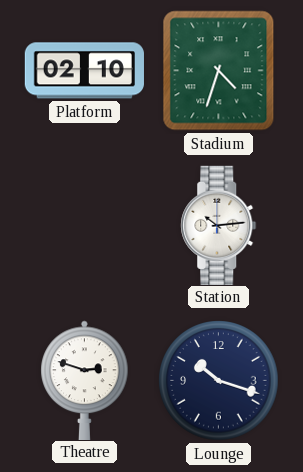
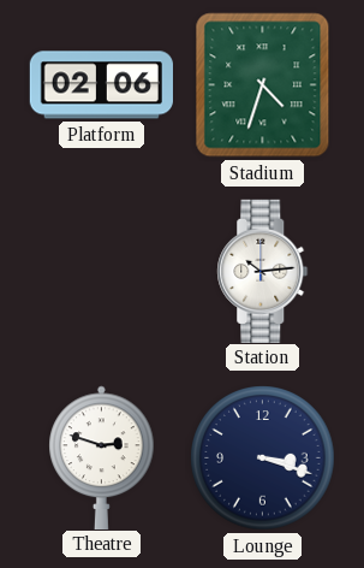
Platform: 02:10 -> 02:06
Lounge: 10:18 -> 3:18
